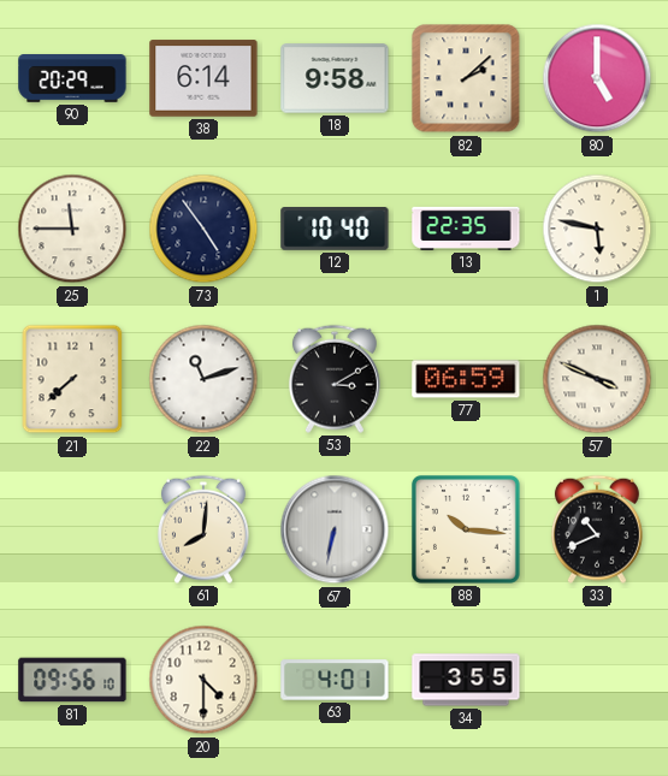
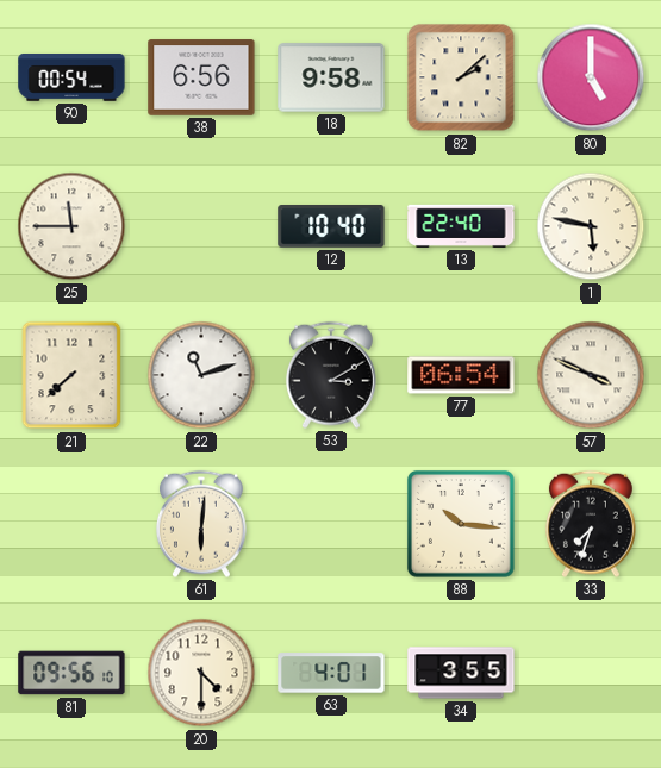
90: 20:29 -> 00:54
38: 6:14 -> 6:56
73: 4:54 -> none
13: 22:35 -> 22:40
77: 06:59 -> 06:54
61: 8:01 -> 6:01
67: 6:32 -> none
33: 10:41 -> 7:33
